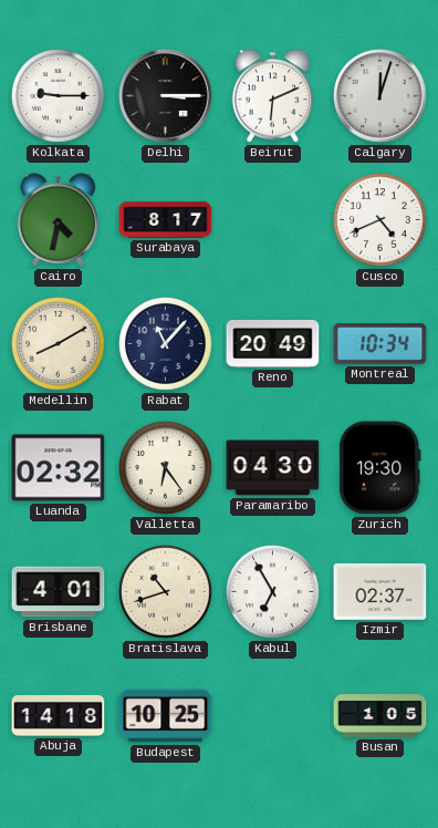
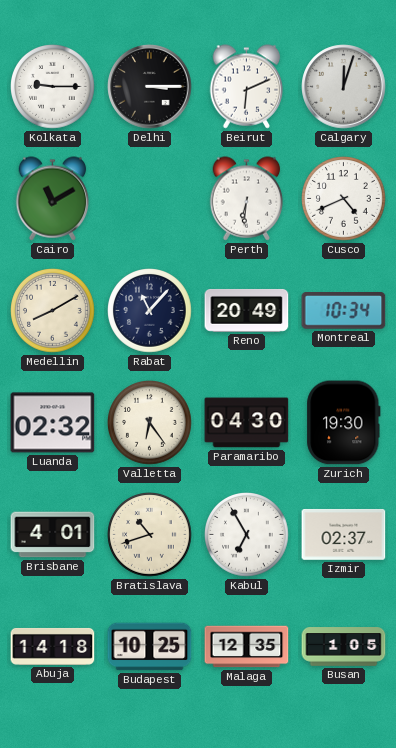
Cairo: 4:32 -> 11:10
Surabaya: 8:17 -> none
Perth: none -> 6:31
Malaga: none -> 12:35
